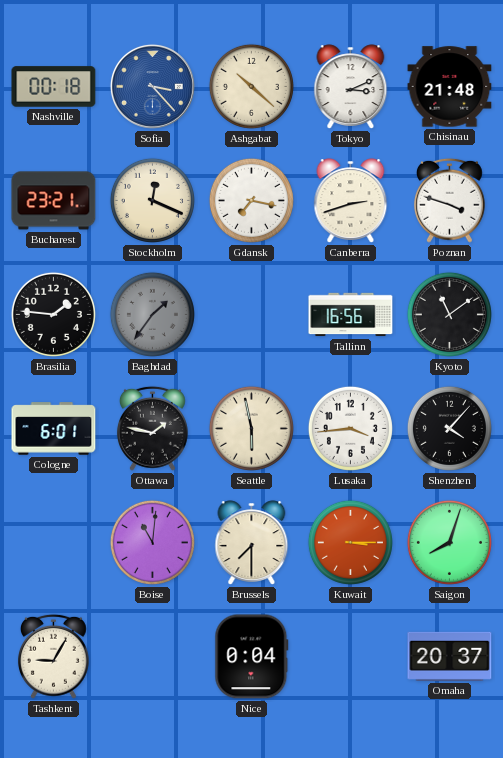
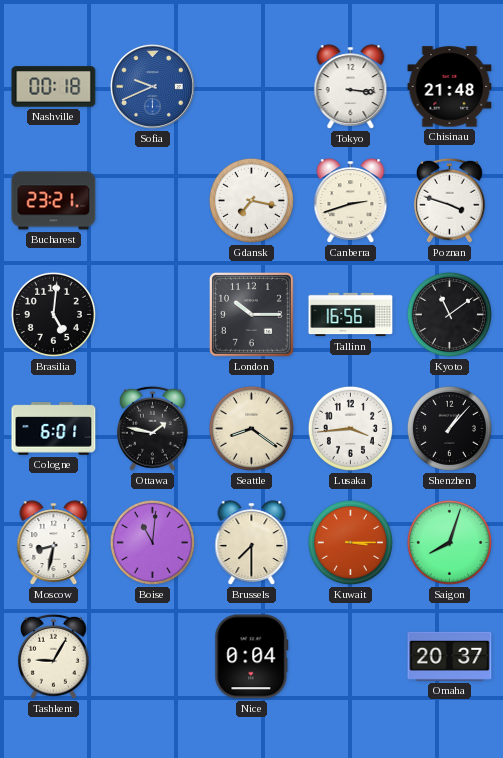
Sofia: 3:23 -> 9:41
Ashgabat: 10:22 -> none
Tokyo: 3:11 -> 3:16
Stockholm: 12:19 -> none
Brasilia: 1:46 -> 5:01
Baghdad: 1:36 -> none
London: none -> 10:15
Seattle: 5:58 -> 8:21
Shenzhen: 4:07 -> 1:07
Moscow: none -> 8:32
